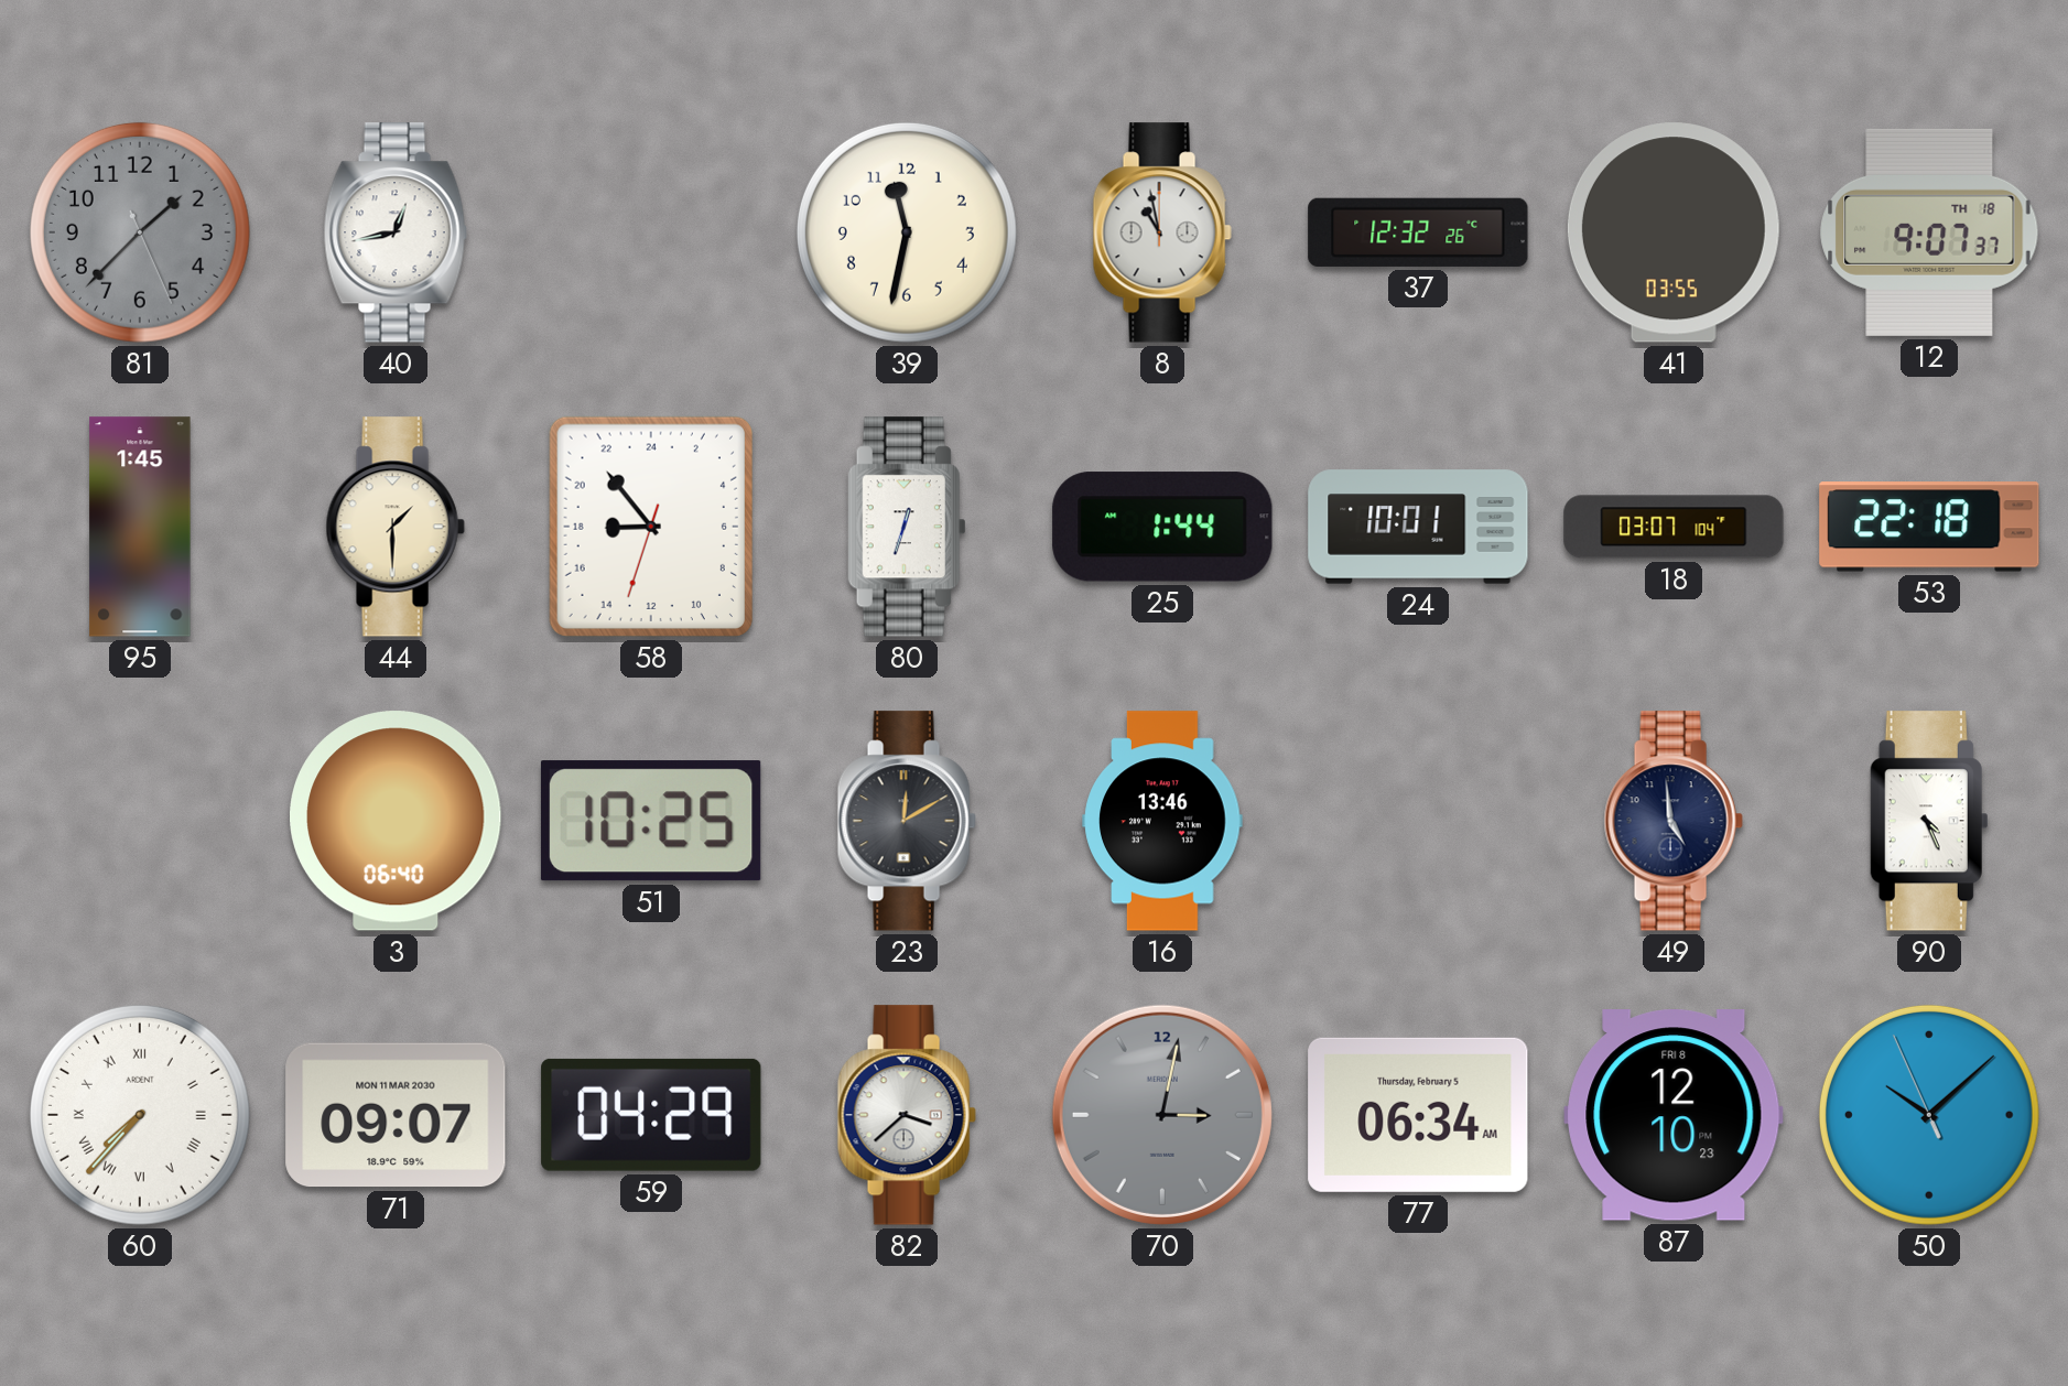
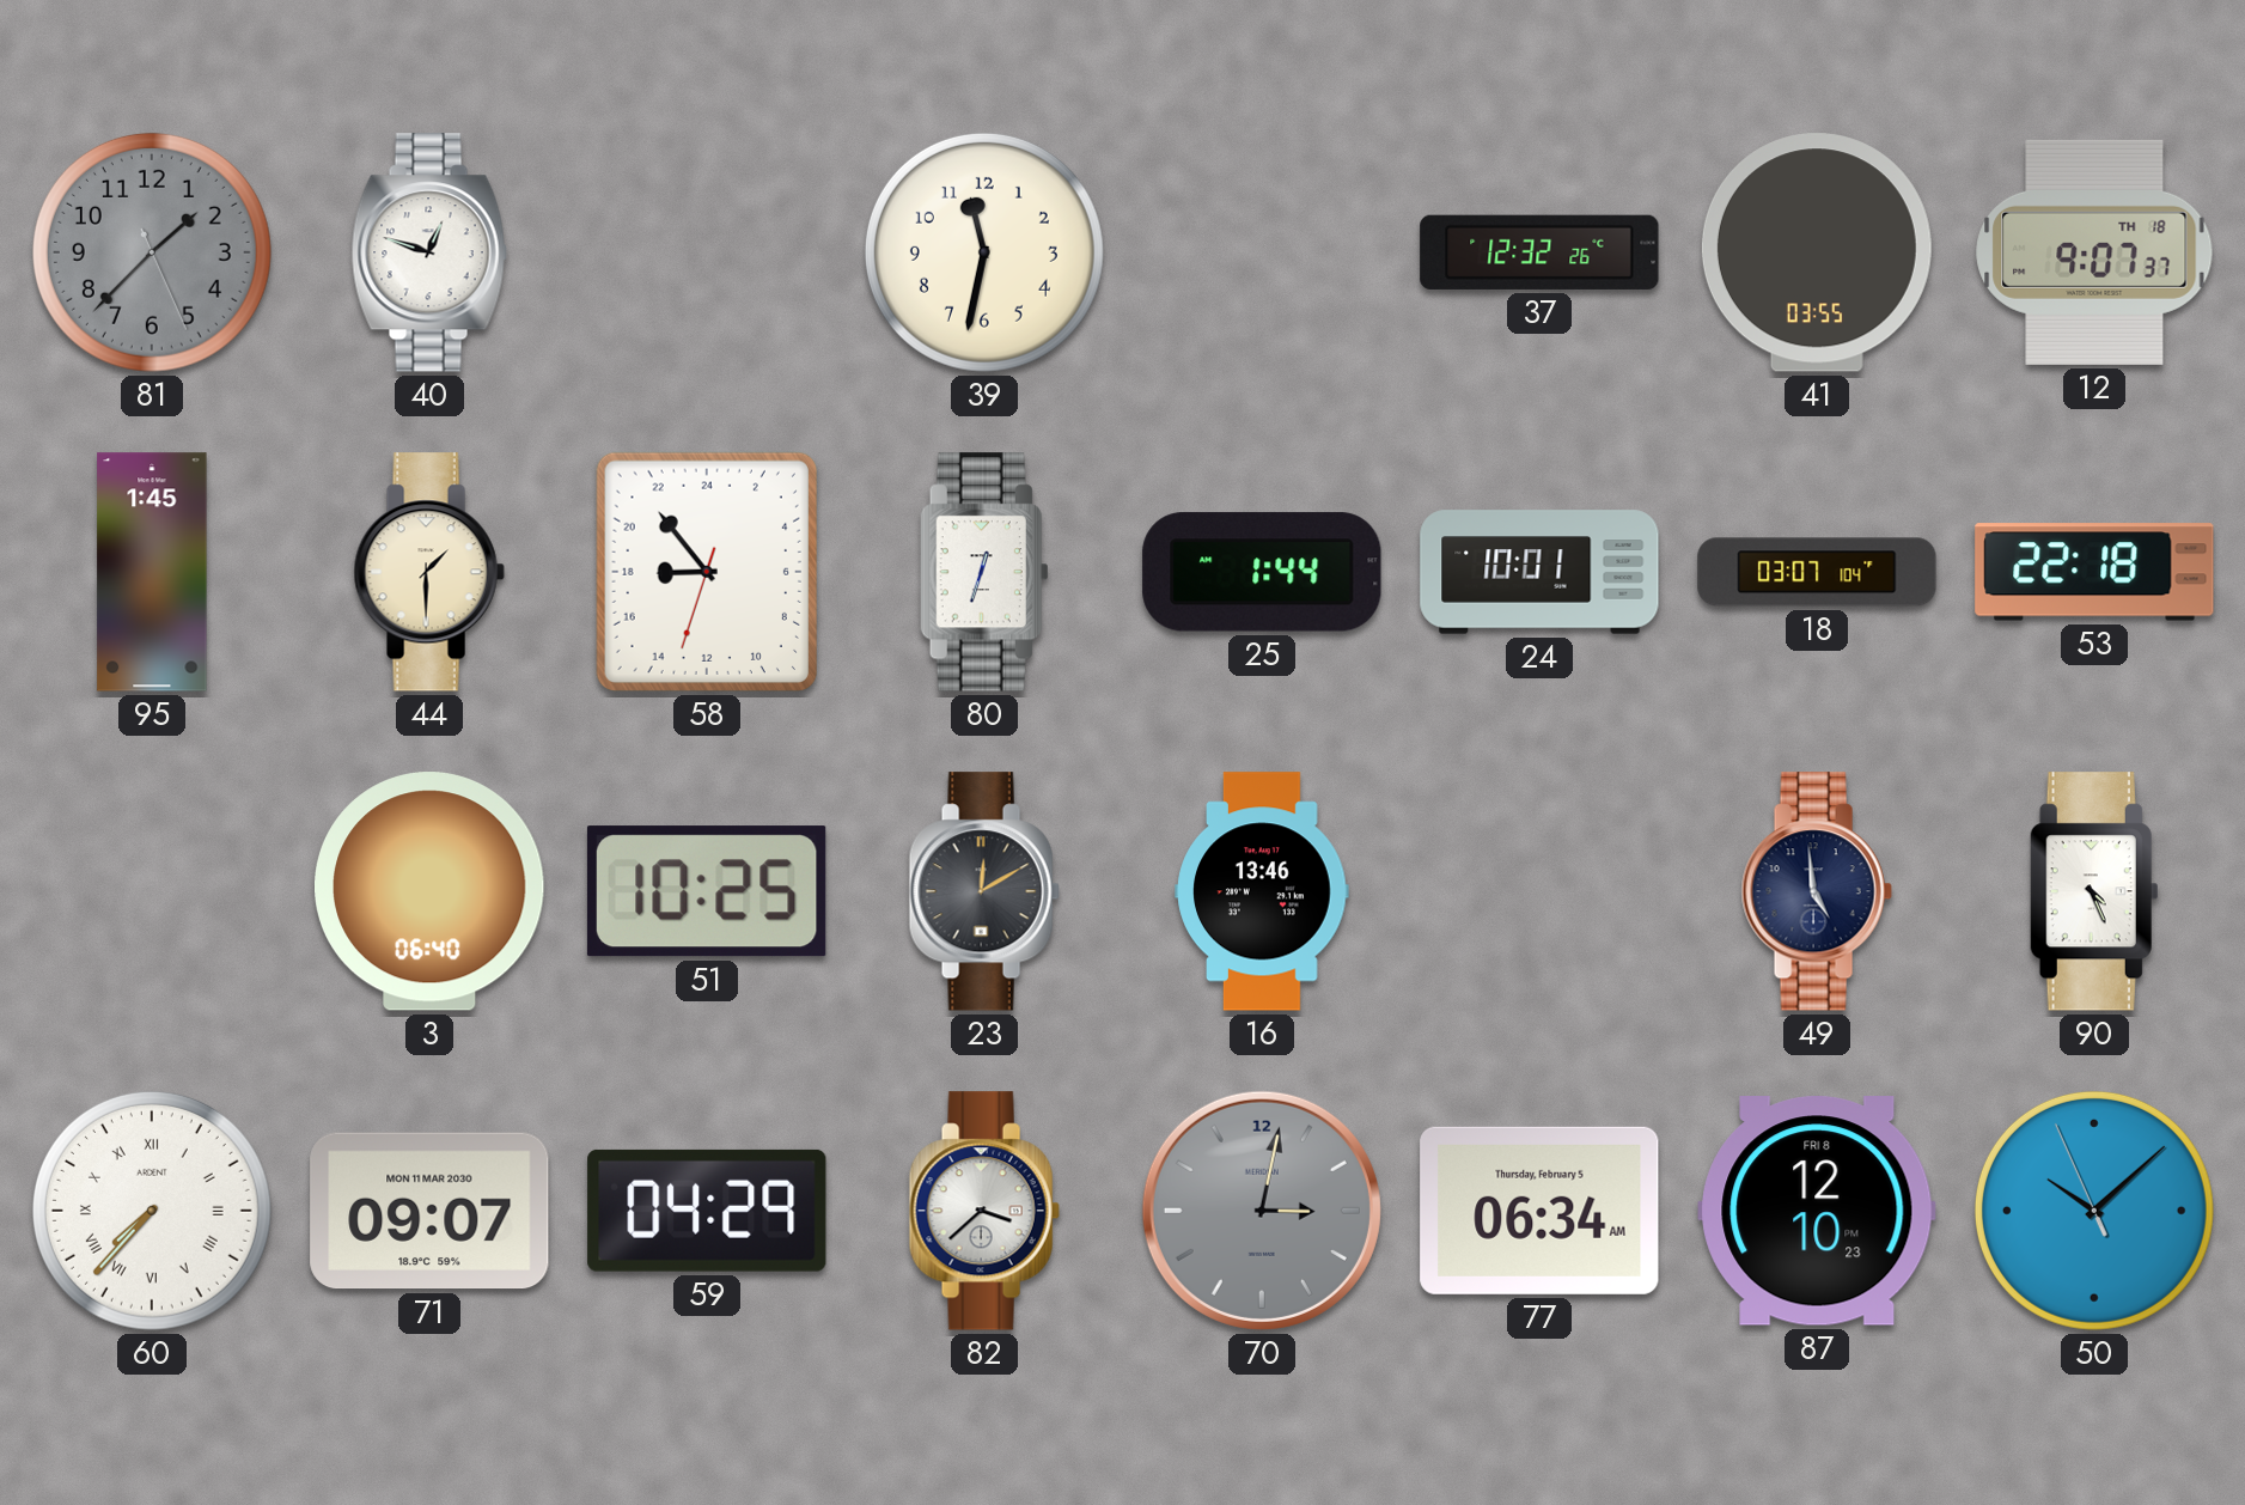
40: 12:43 -> 12:48
8: 10:58 -> none
